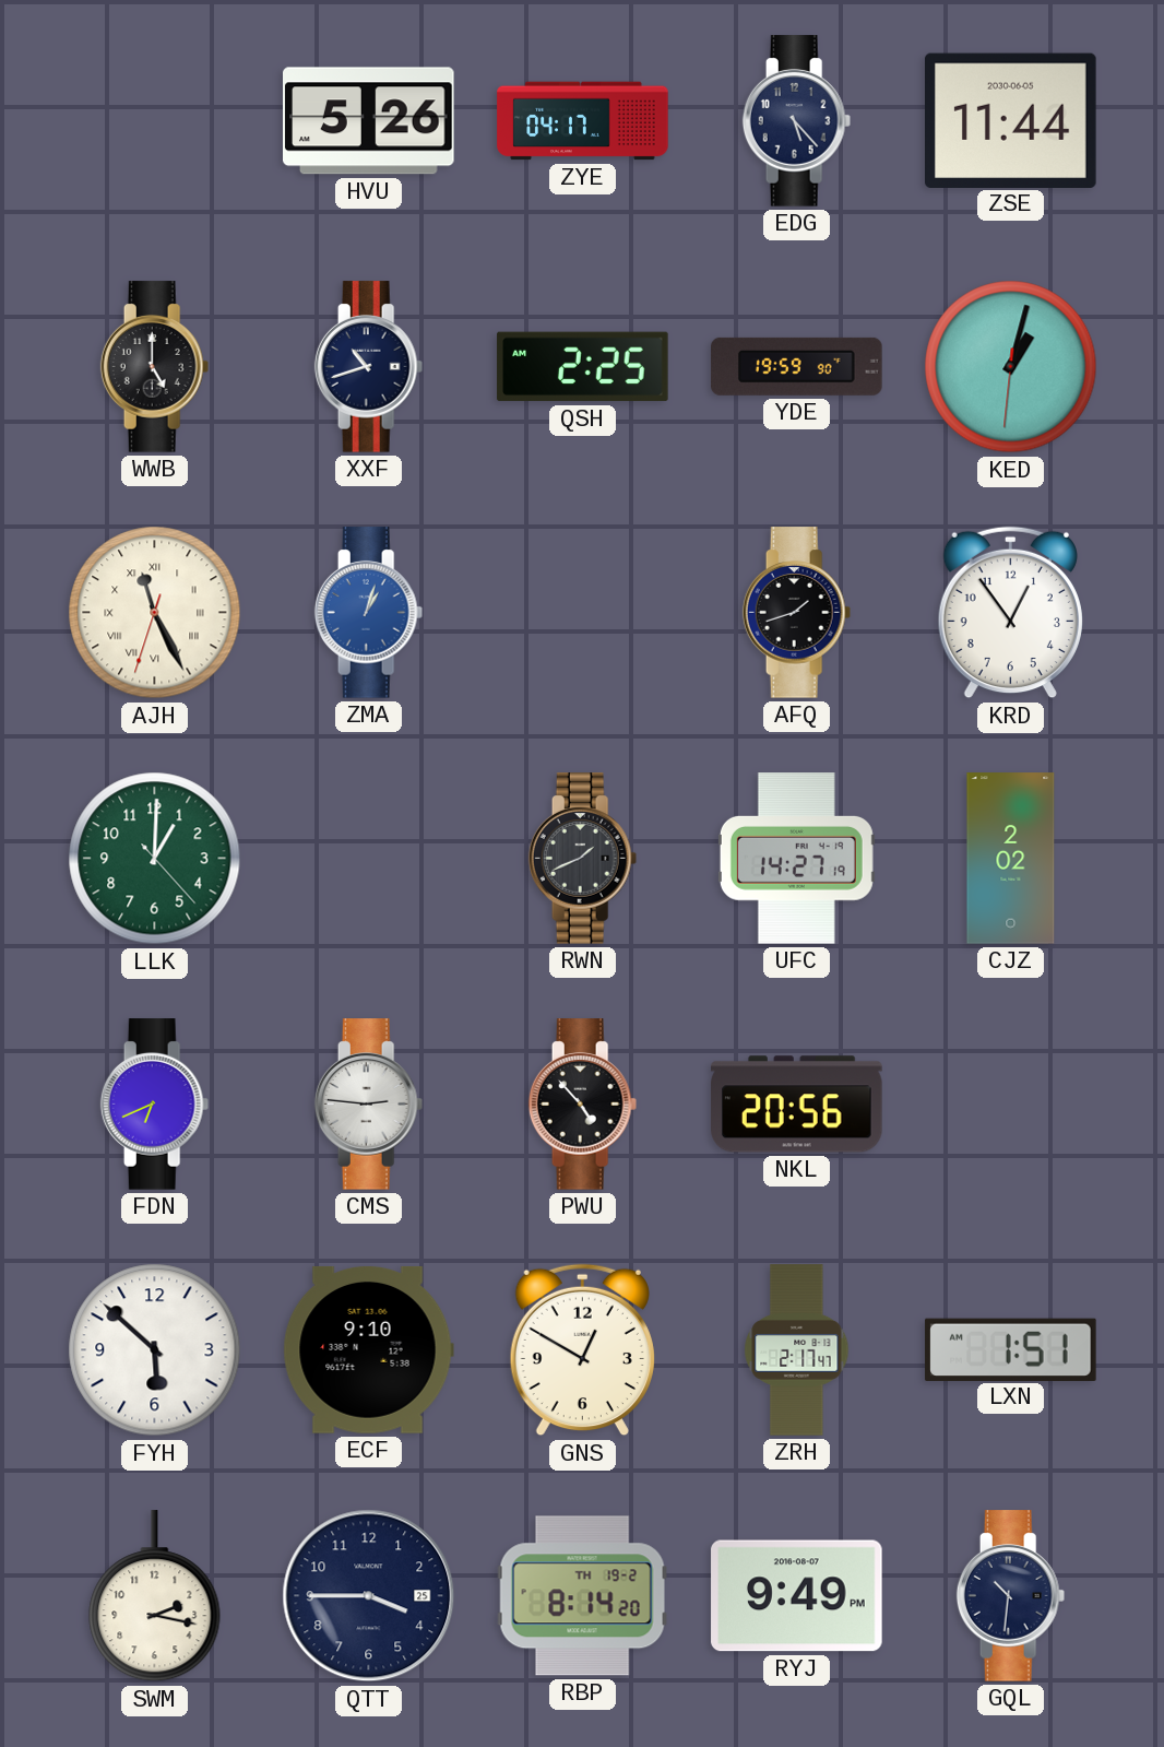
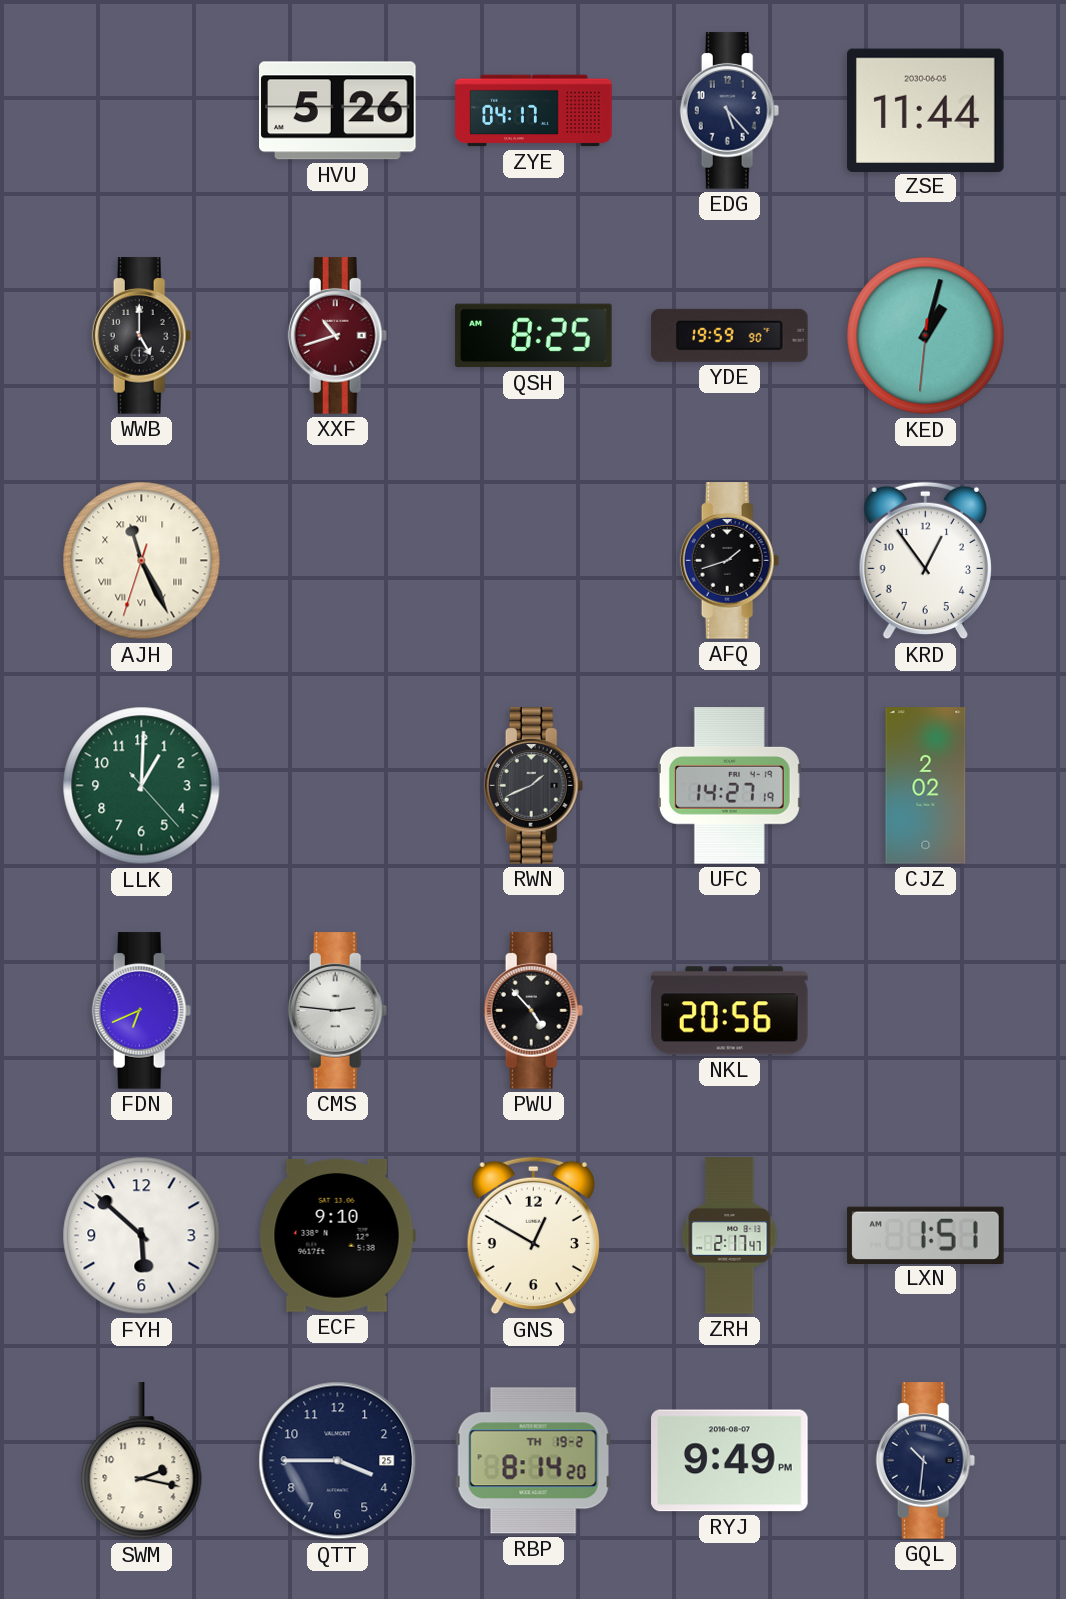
XXF dial: navy -> burgundy
QSH: 2:25 -> 8:25
ZMA: 1:03 -> none
